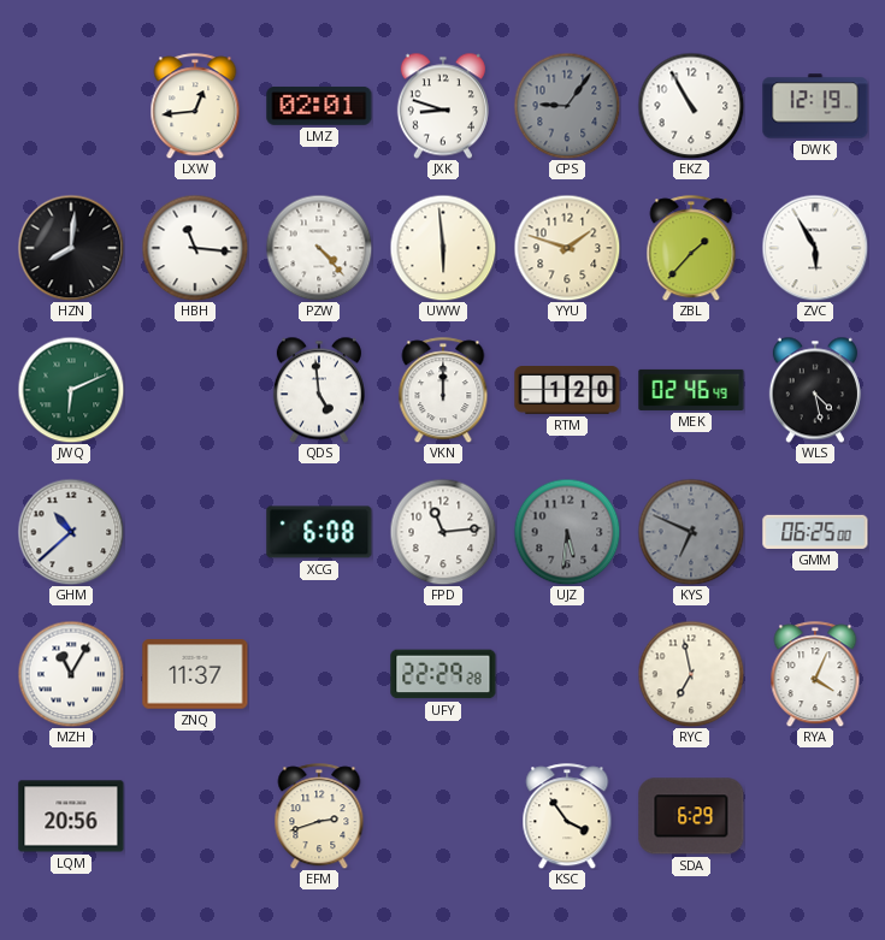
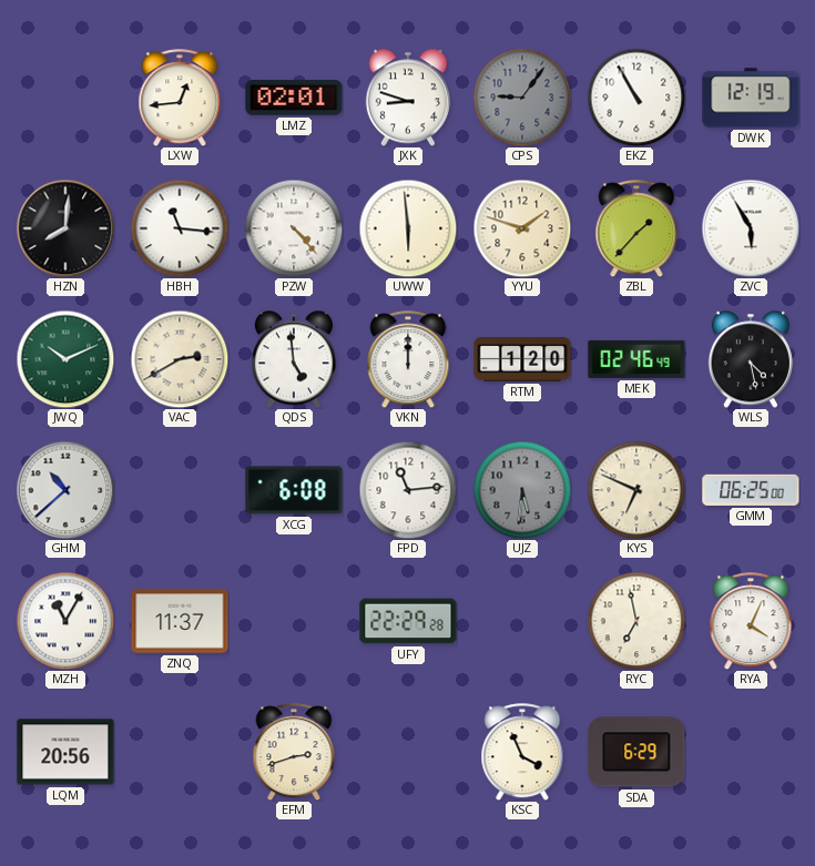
JWQ: 6:11 -> 10:11
VAC: none -> 2:40
KYS dial: grey -> cream
KSC: 3:54 -> 3:56
